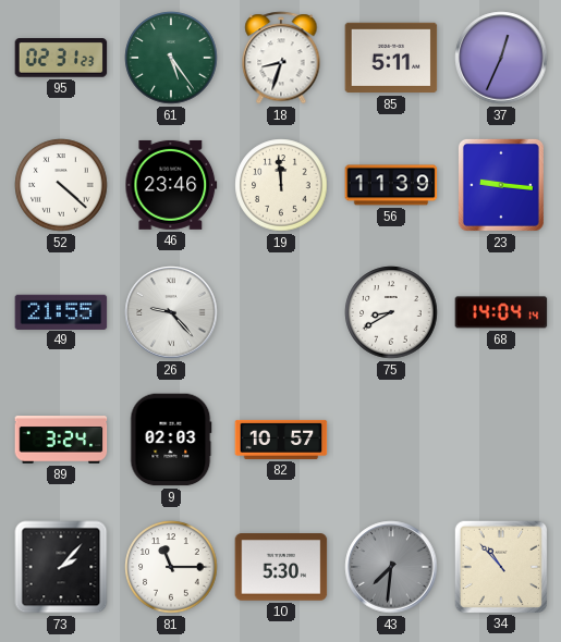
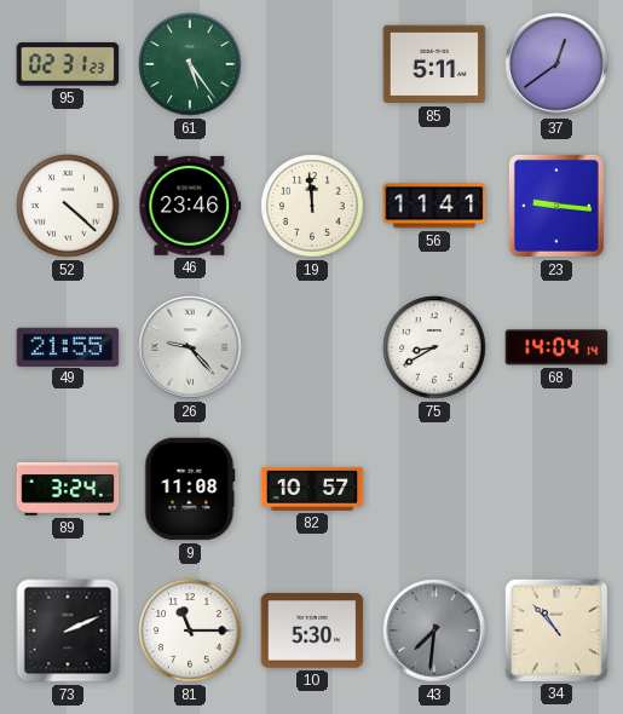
18: 8:33 -> none
37: 12:34 -> 12:39
56: 11:39 -> 11:41
9: 02:03 -> 11:08
73: 2:07 -> 2:11
